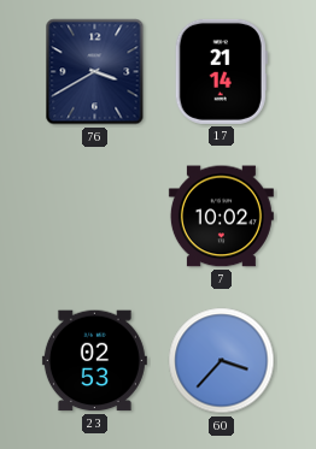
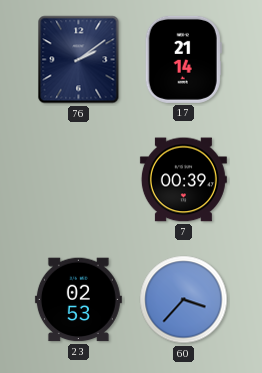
76: 3:40 -> 2:09
7: 10:02 -> 00:39
